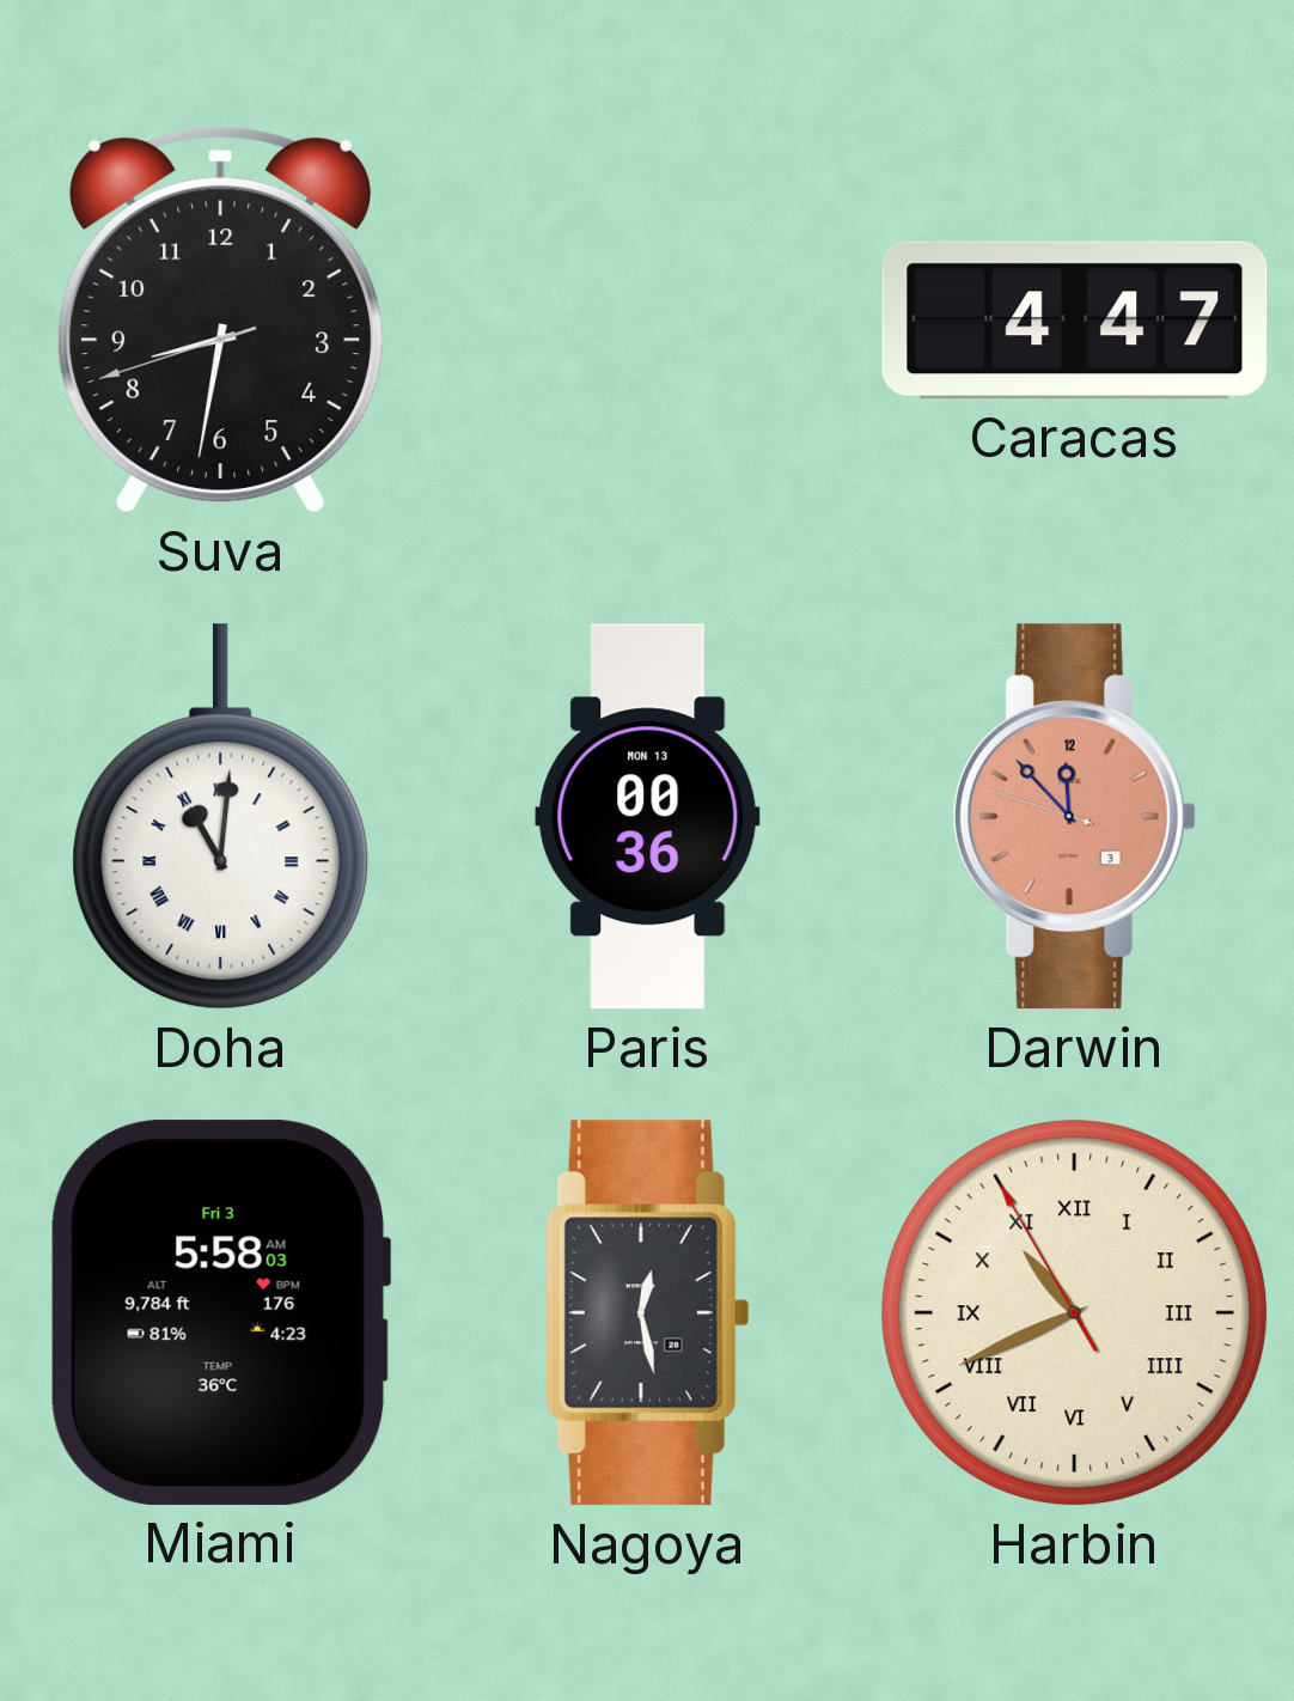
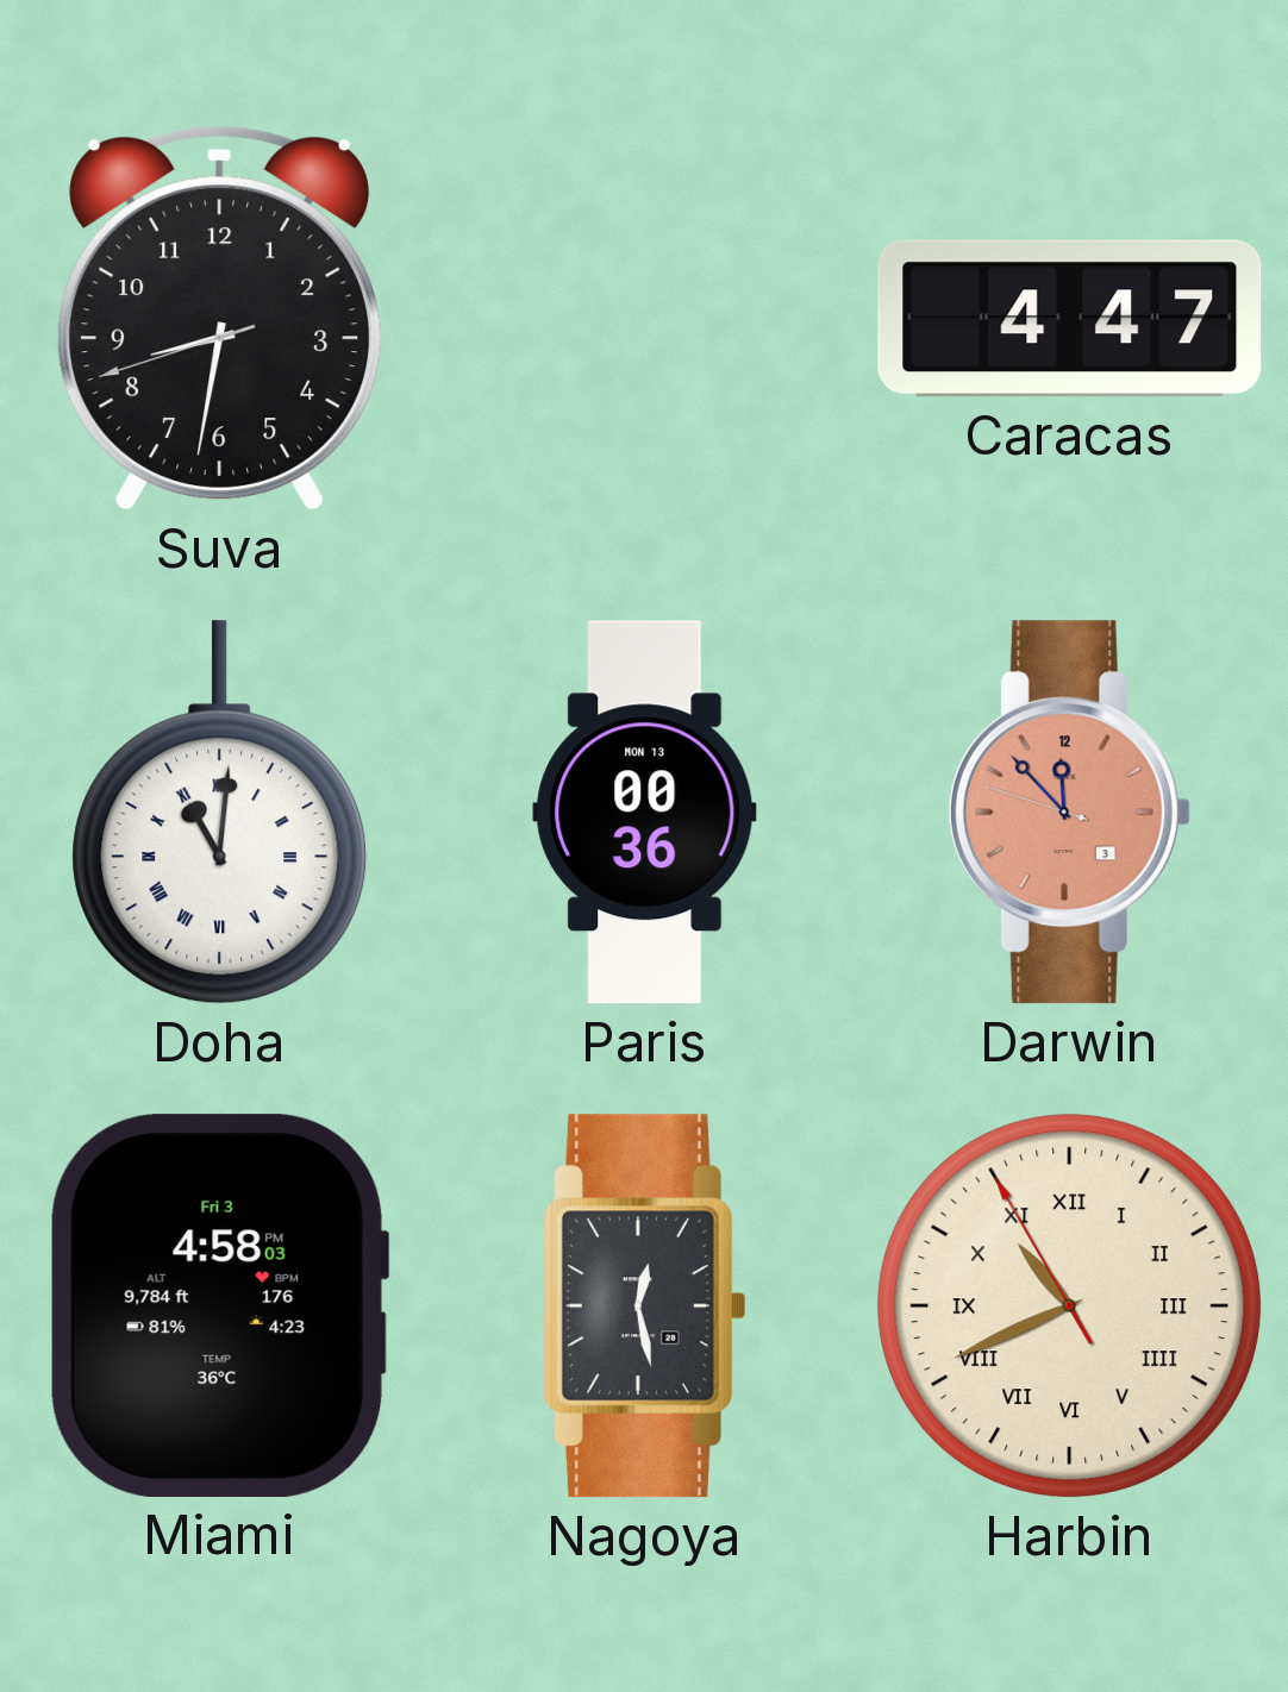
Miami: 5:58 -> 4:58
